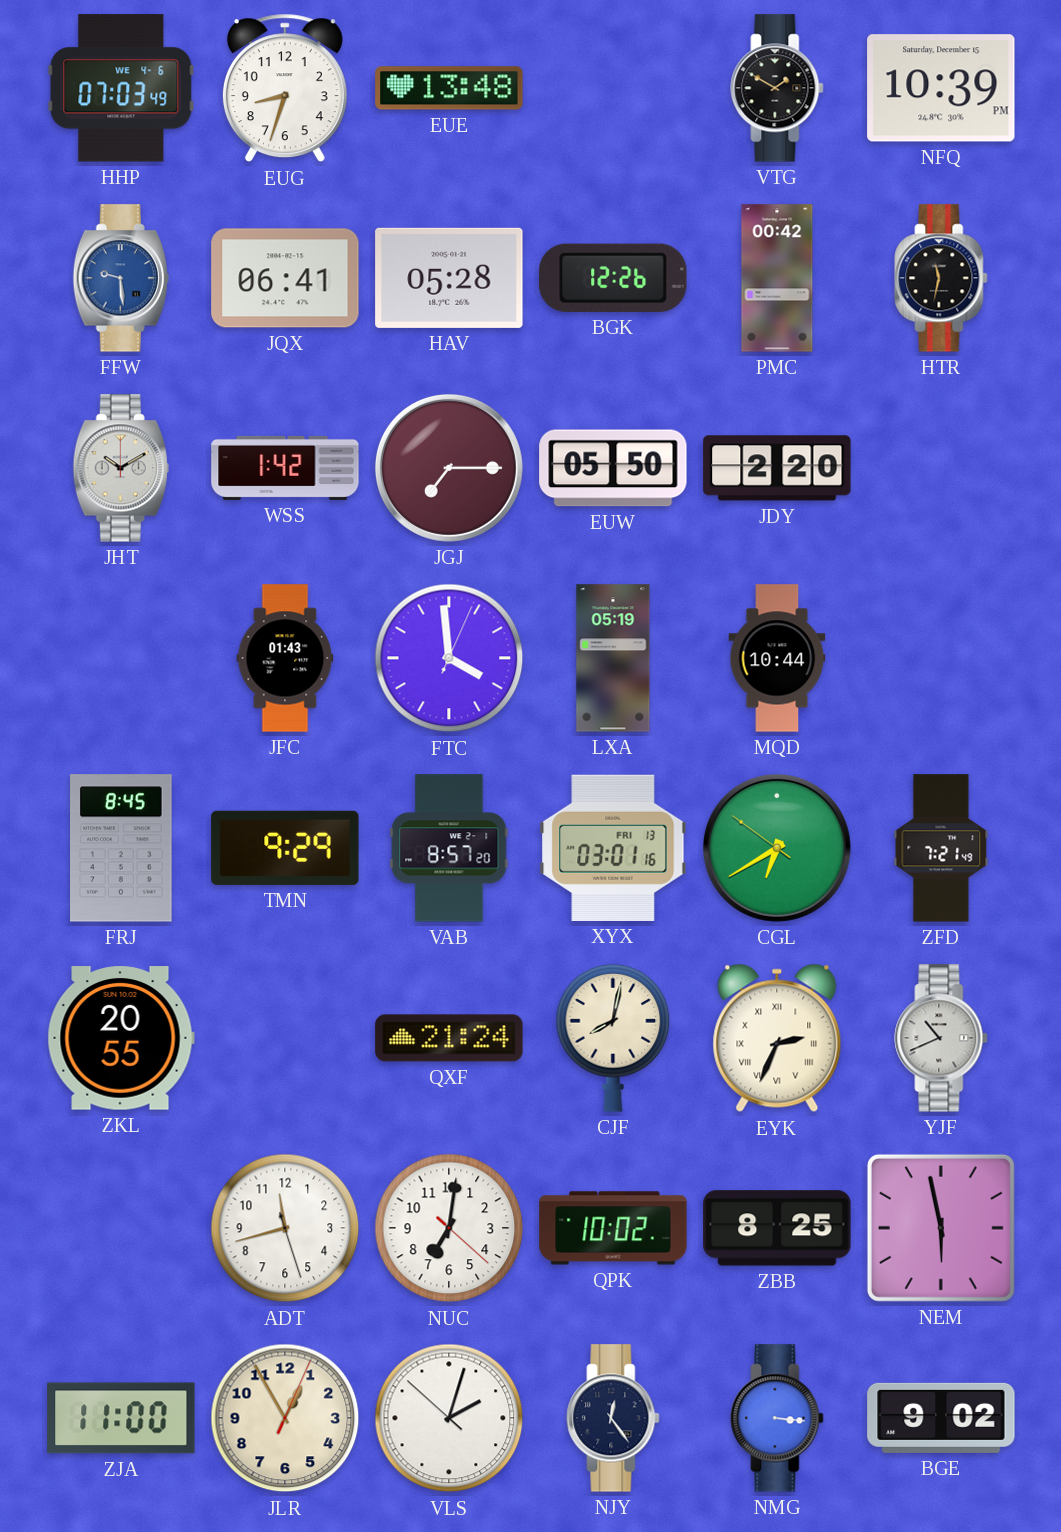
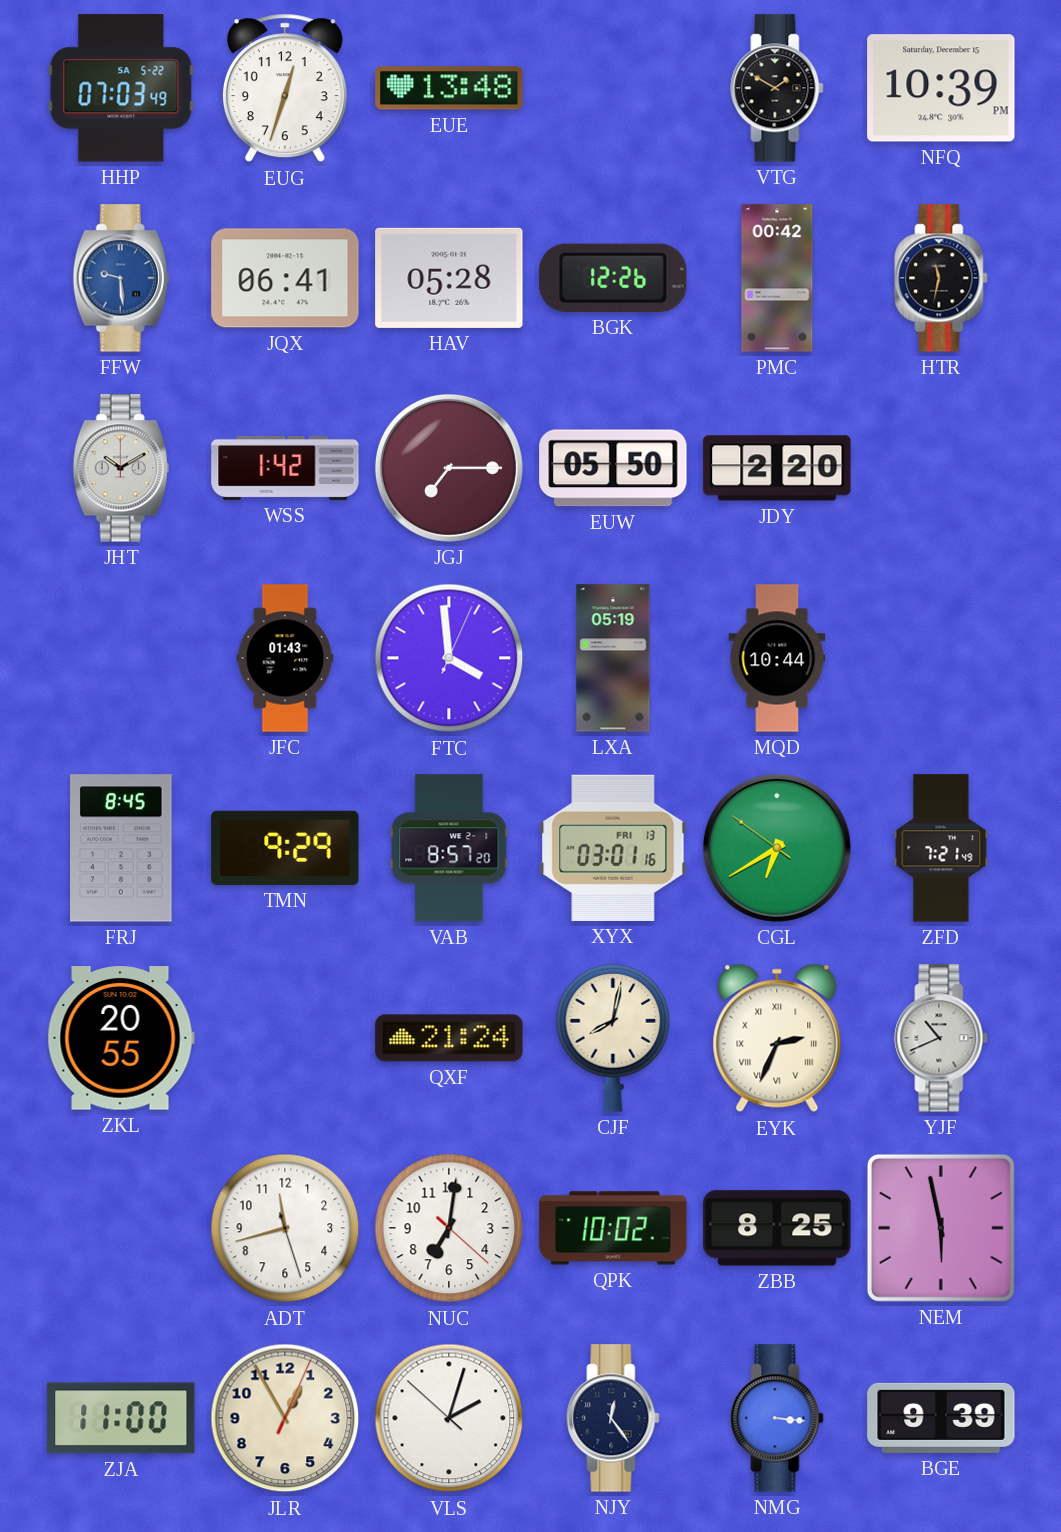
HHP date: WE 4-6 -> SA 5-22
EUG: 8:33 -> 12:33
BGE: 9:02 -> 9:39
